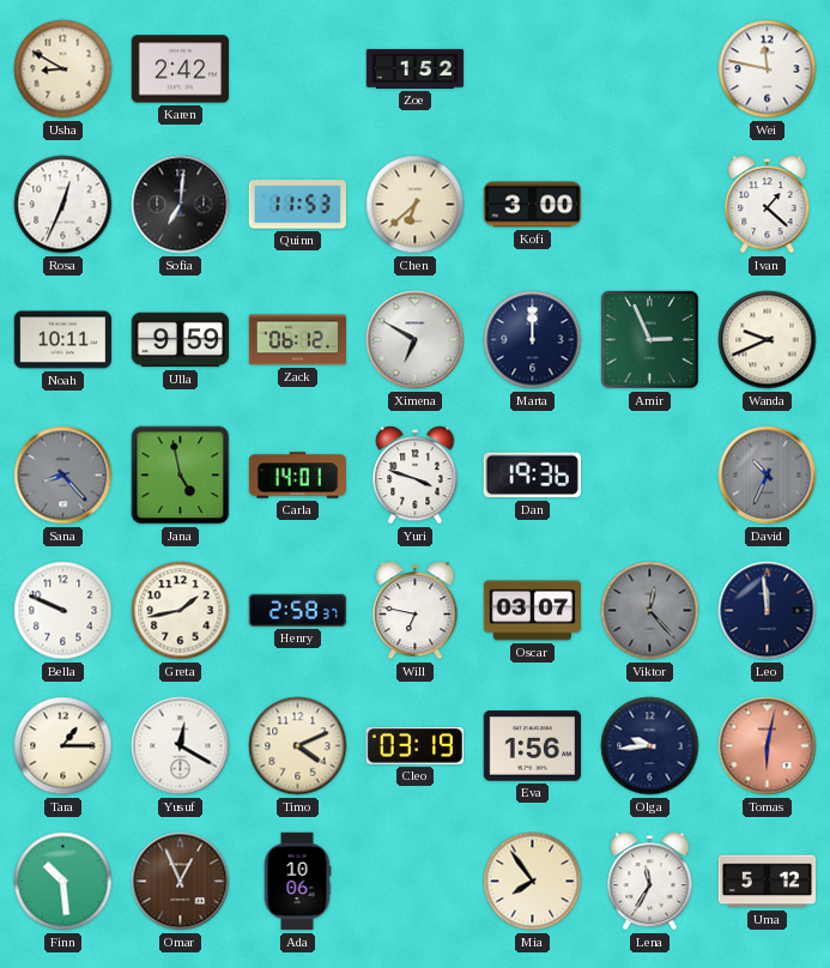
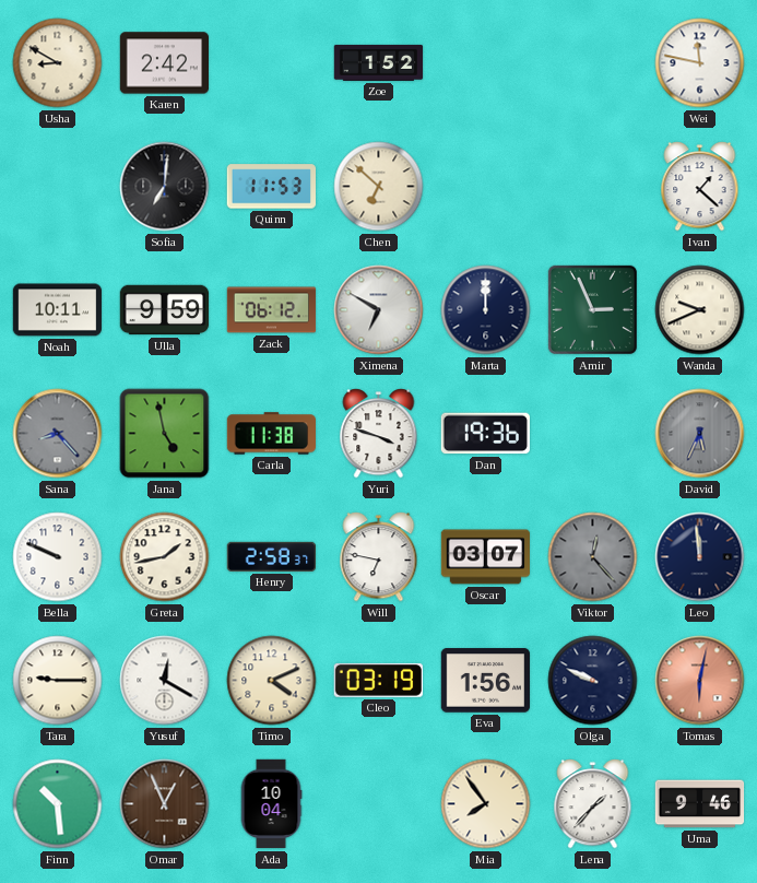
Rosa: 12:34 -> none
Chen: 6:38 -> 6:52
Kofi: 3:00 -> none
Carla: 14:01 -> 11:38
David: 10:34 -> 5:34
Tara: 1:15 -> 9:15
Olga: 9:44 -> 9:49
Ada: 10:06 -> 10:04
Lena: 11:35 -> 1:37
Uma: 5:12 -> 9:46
